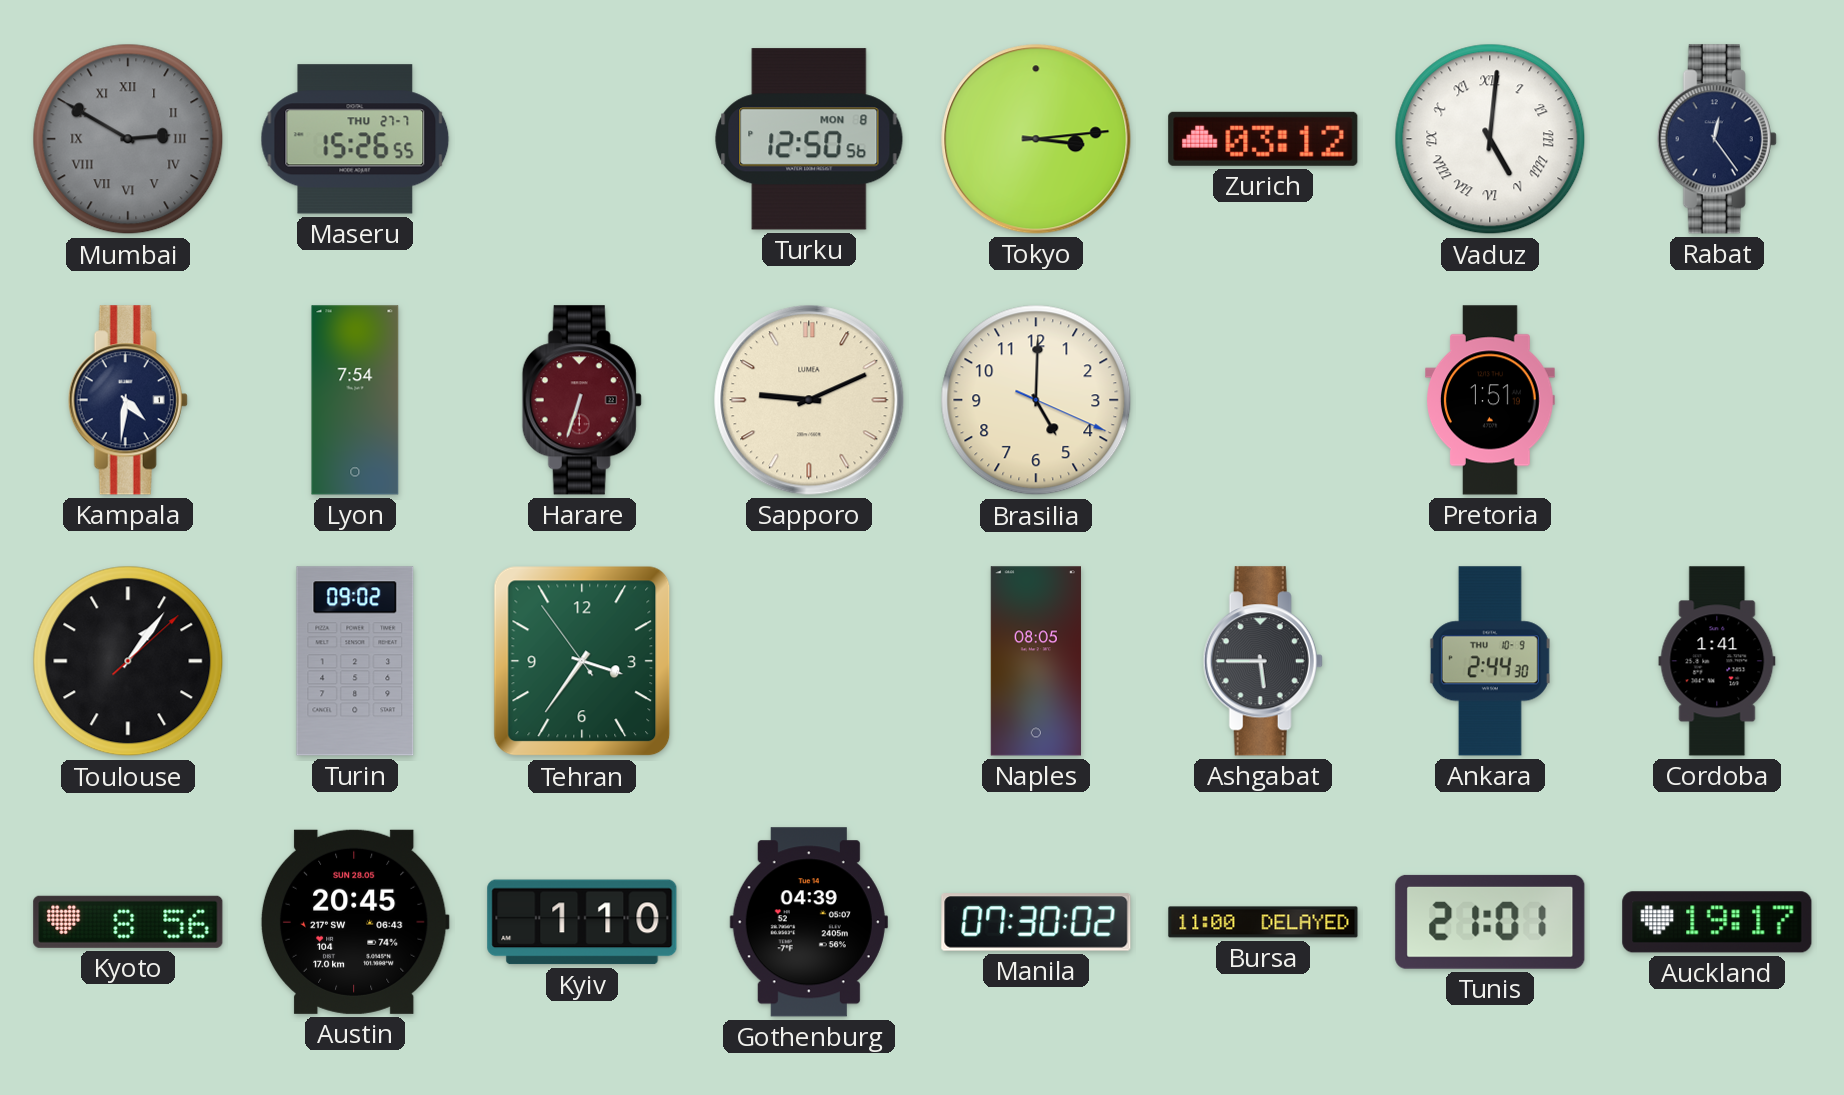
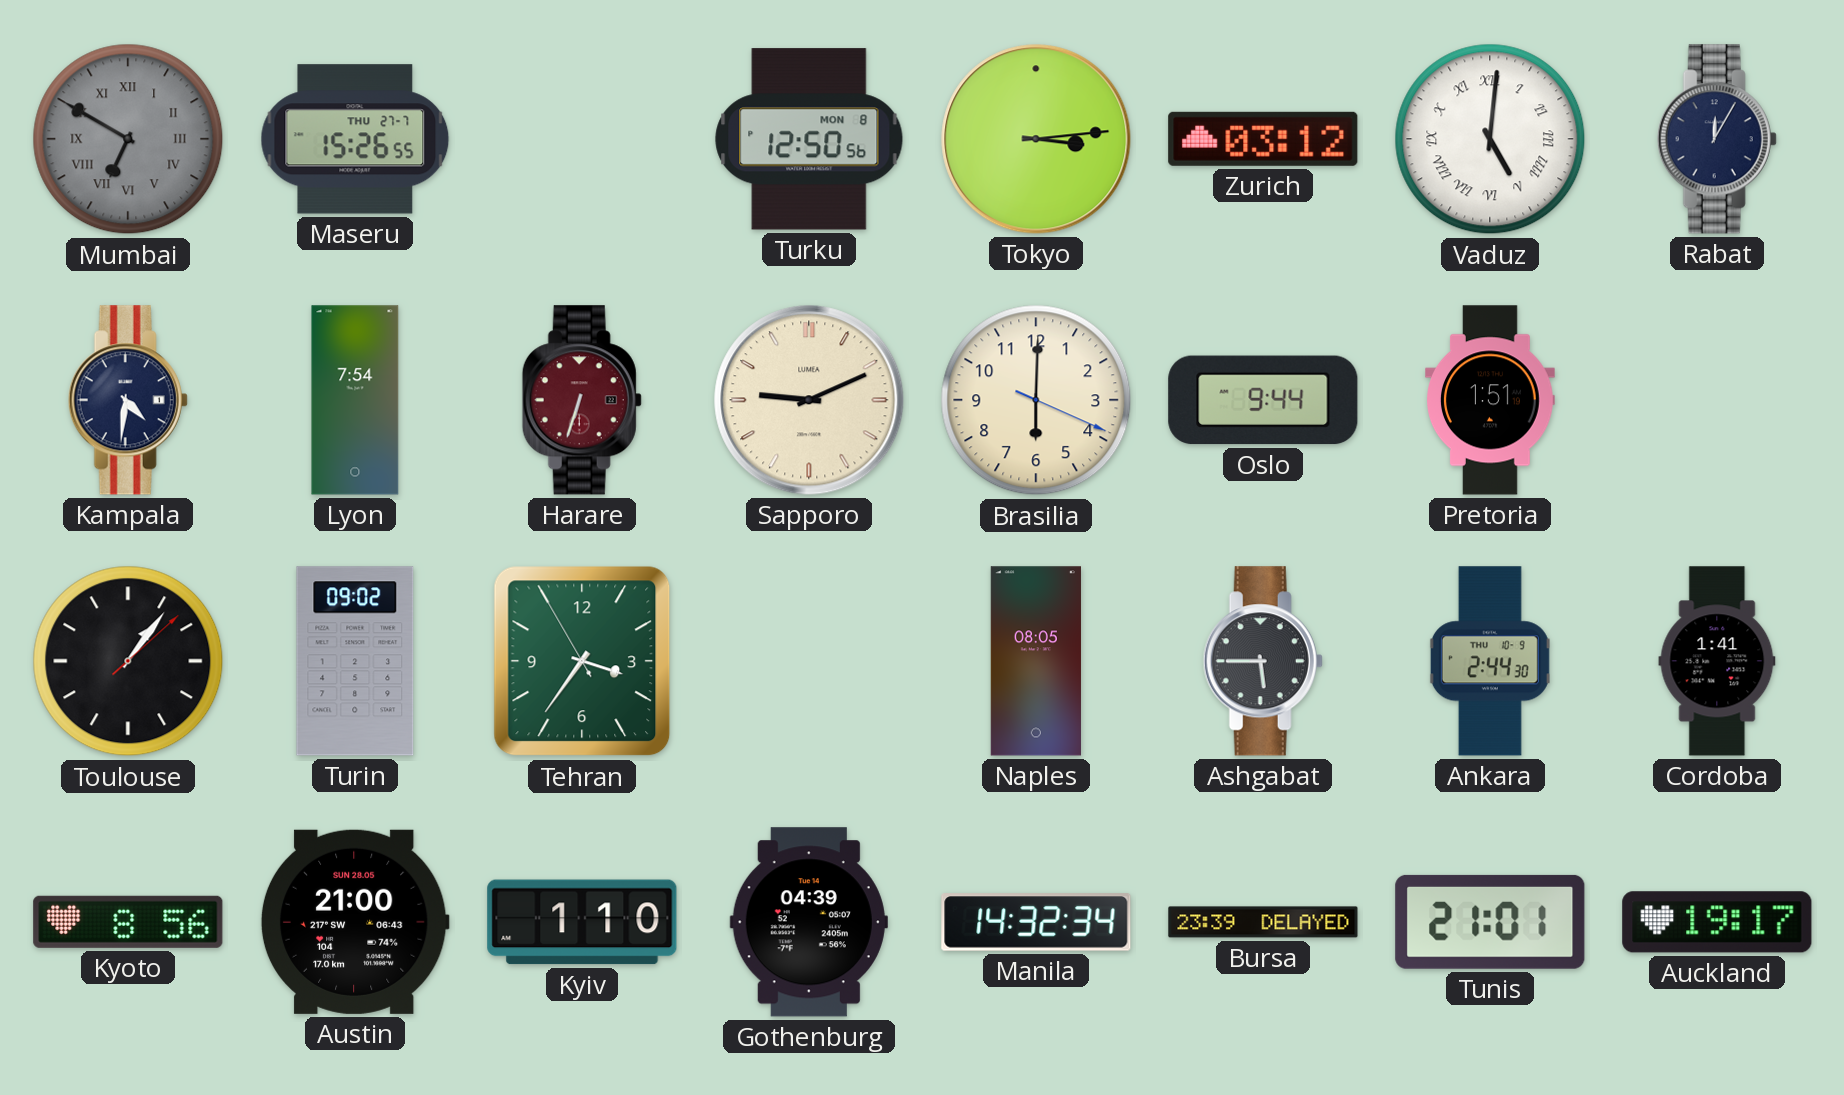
Mumbai: 2:50 -> 6:50
Rabat: 12:24 -> 12:05
Brasilia: 5:00 -> 6:00
Oslo: none -> 9:44
Tehran: 3:35:54 -> 3:35:55
Austin: 20:45 -> 21:00
Manila: 07:30 -> 14:32
Bursa: 11:00 -> 23:39
